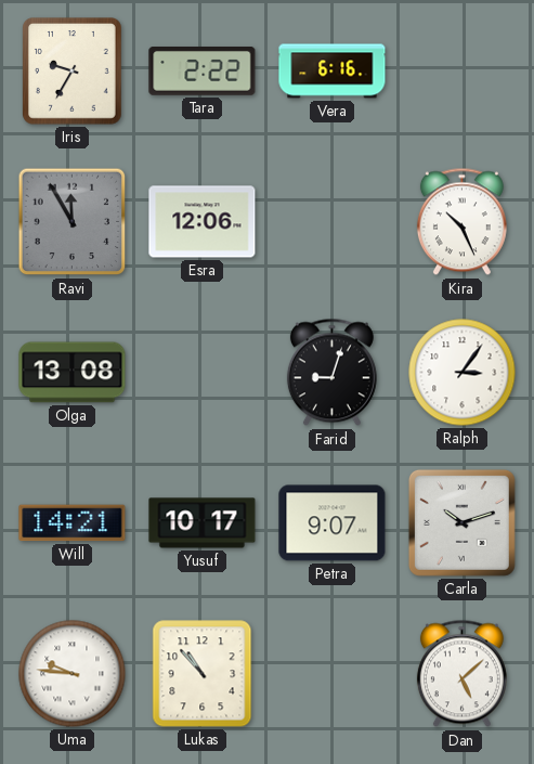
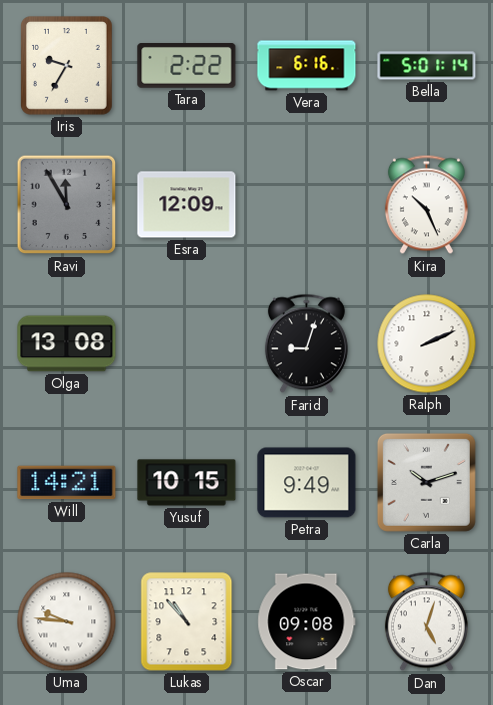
Bella: none -> 5:01
Esra: 12:06 -> 12:09
Ralph: 3:06 -> 2:11
Yusuf: 10:17 -> 10:15
Petra: 9:07 -> 9:49
Oscar: none -> 09:08
Dan: 5:08 -> 5:03
